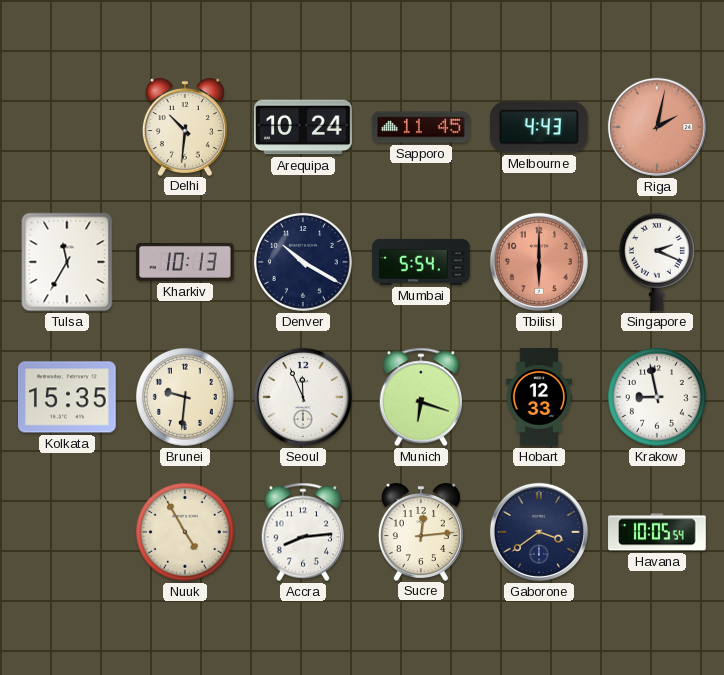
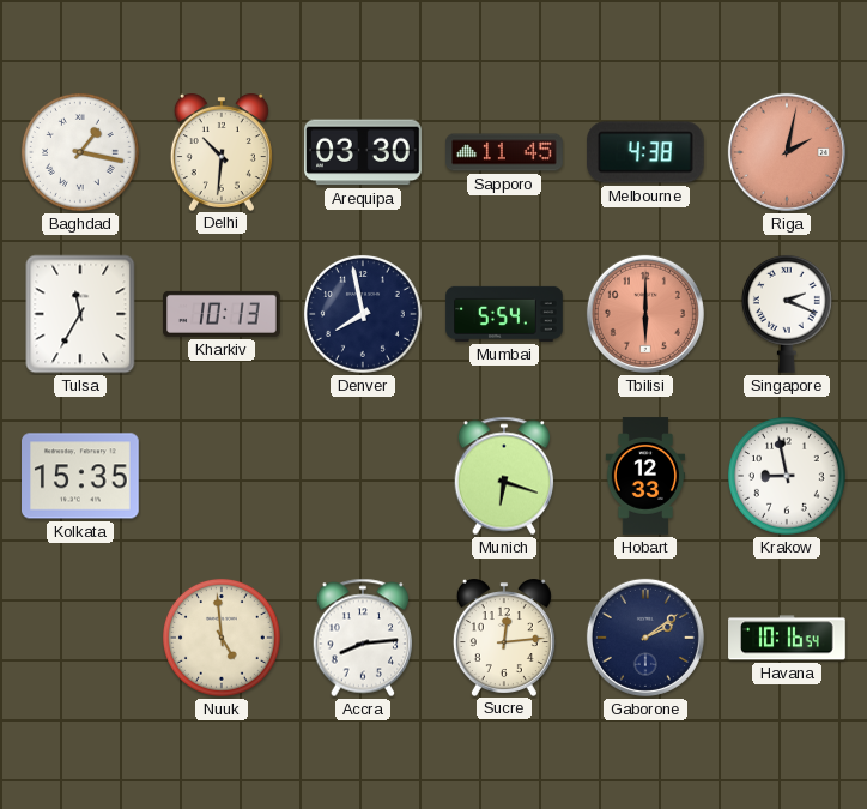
Baghdad: none -> 1:17
Arequipa: 10:24 -> 03:30
Melbourne: 4:43 -> 4:38
Denver: 10:20 -> 7:58
Brunei: 9:31 -> none
Seoul: 11:56 -> none
Nuuk: 4:55 -> 4:59
Gaborone: 3:39 -> 2:09
Havana: 10:05 -> 10:16
